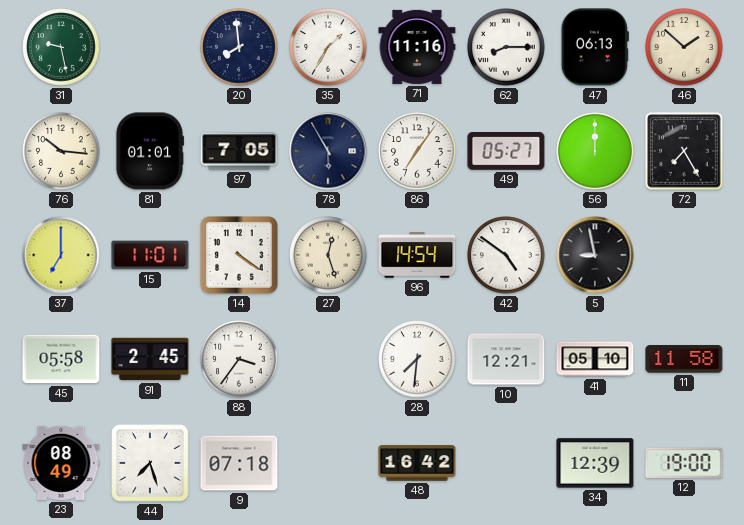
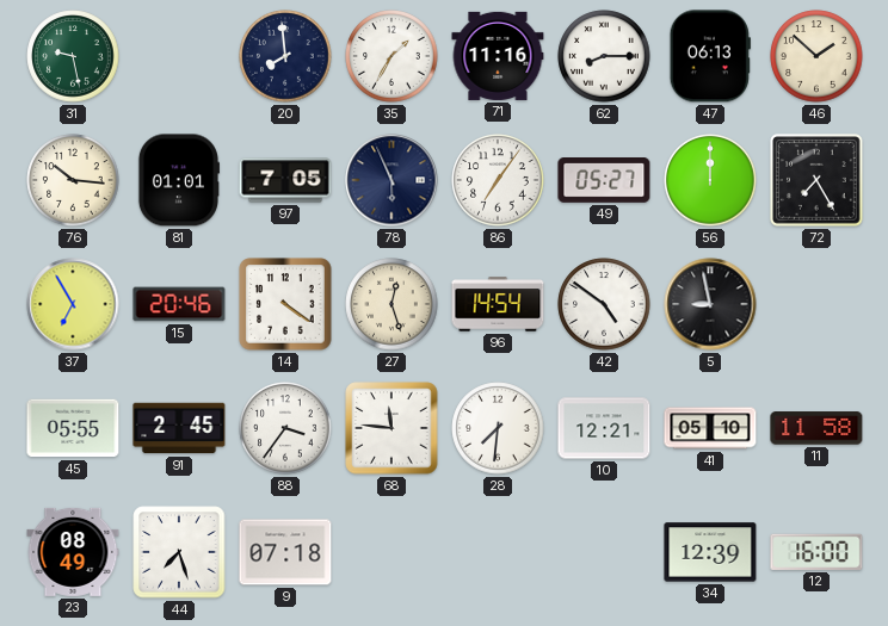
78: 5:55 -> 5:56
37: 7:00 -> 6:55
15: 11:01 -> 20:46
45: 05:58 -> 05:55
68: none -> 11:46
48: 16:42 -> none
12: 19:00 -> 16:00
